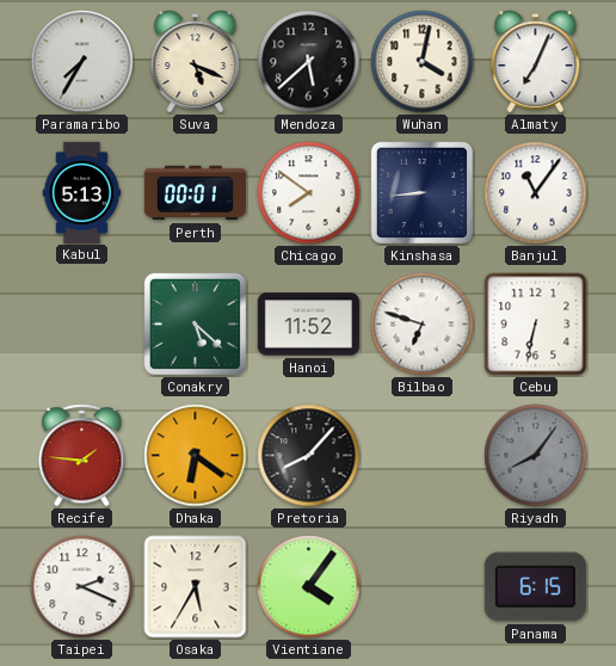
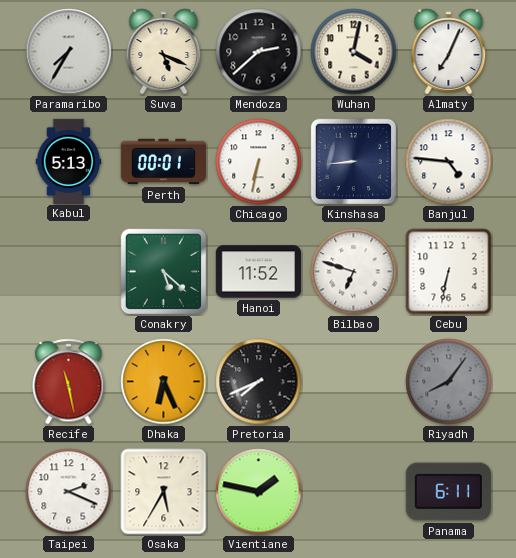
Mendoza: 5:38 -> 2:38
Chicago: 7:51 -> 6:32
Banjul: 11:06 -> 4:46
Recife: 1:46 -> 11:28
Dhaka: 6:21 -> 6:26
Pretoria: 8:07 -> 7:41
Vientiane: 4:06 -> 1:47
Panama: 6:15 -> 6:11
